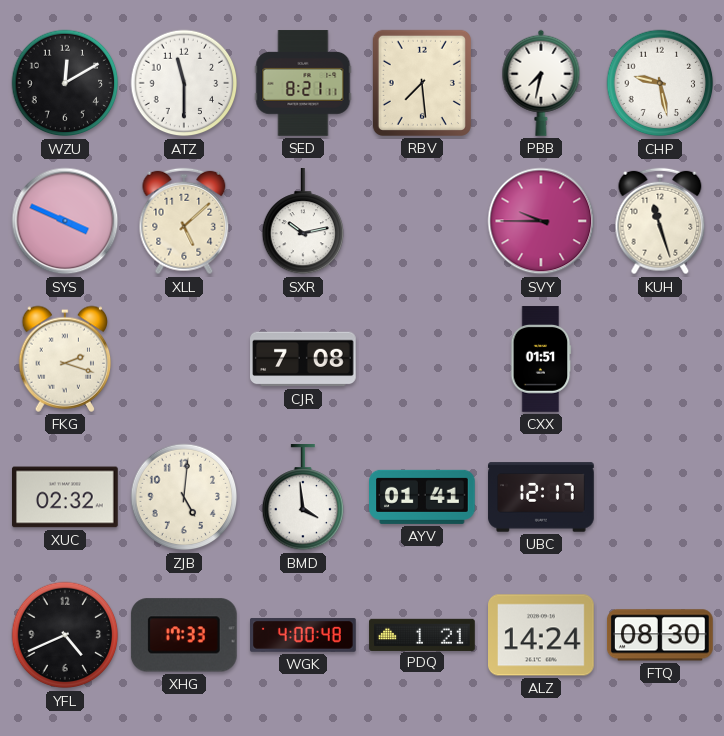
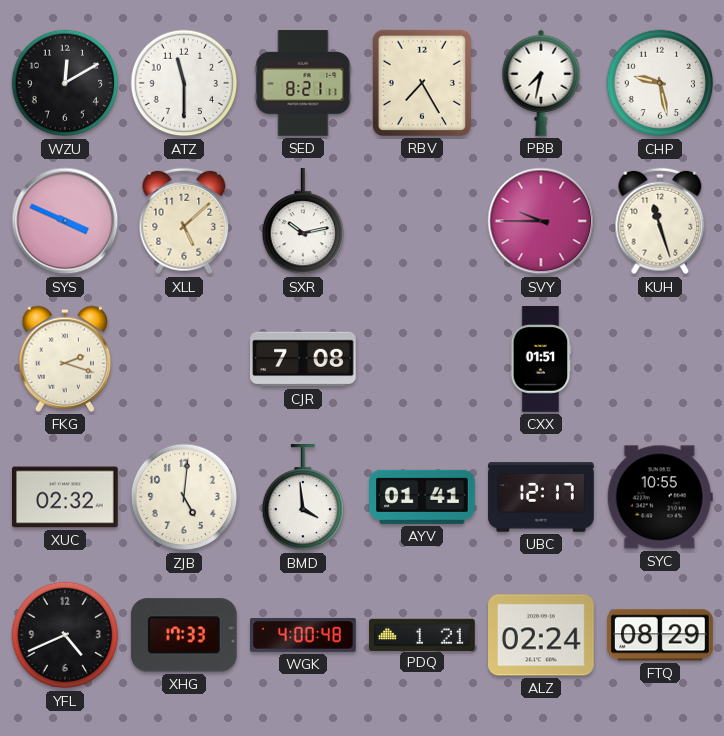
RBV: 7:29 -> 7:25
SYC: none -> 10:55
ALZ: 14:24 -> 02:24
FTQ: 08:30 -> 08:29
